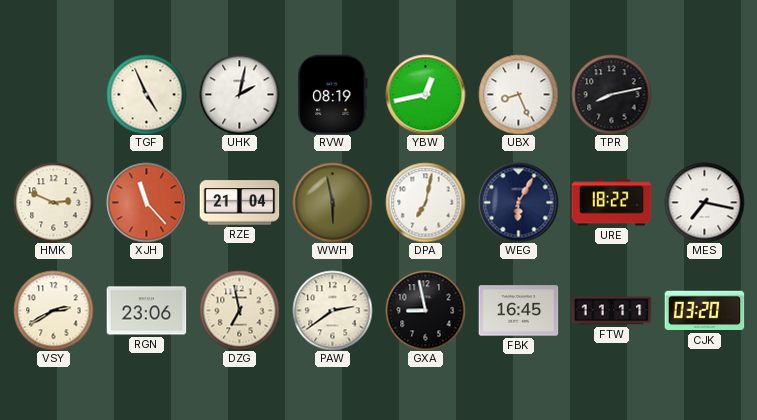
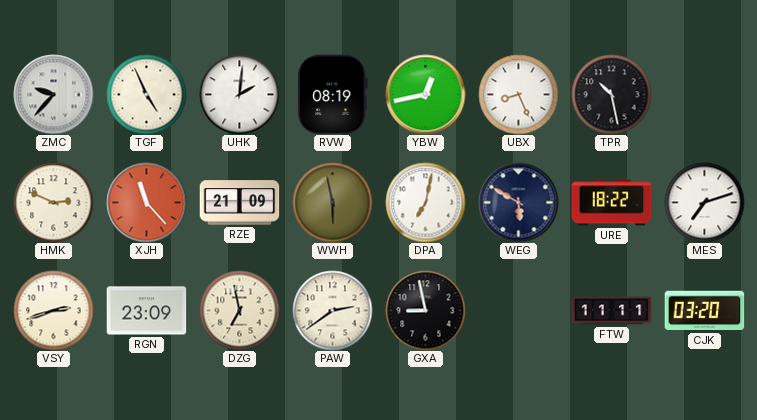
ZMC: none -> 9:37
UHK: 2:02 -> 2:01
TPR: 8:13 -> 10:28
RZE: 21:04 -> 21:09
WEG: 6:05 -> 5:50
MES: 7:17 -> 7:12
VSY: 2:40 -> 2:42
RGN: 23:06 -> 23:09
FBK: 16:45 -> none
